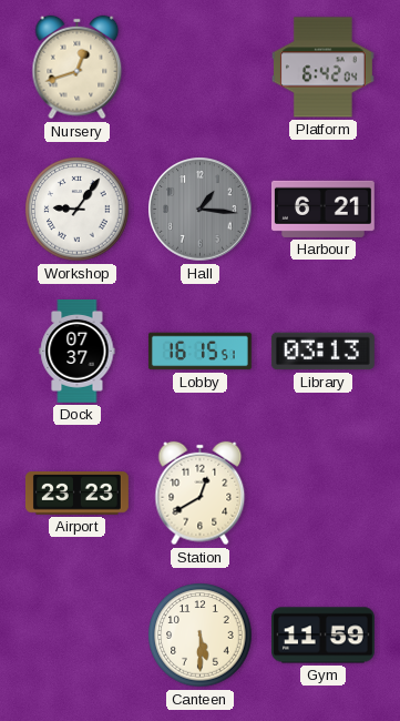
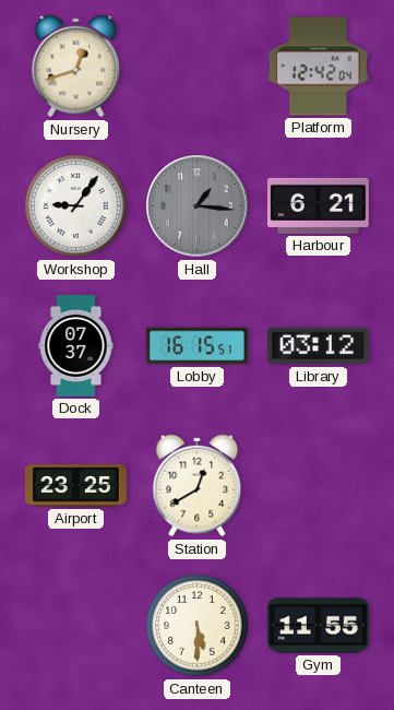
Platform: 6:42 -> 12:42
Library: 03:13 -> 03:12
Airport: 23:23 -> 23:25
Gym: 11:59 -> 11:55
